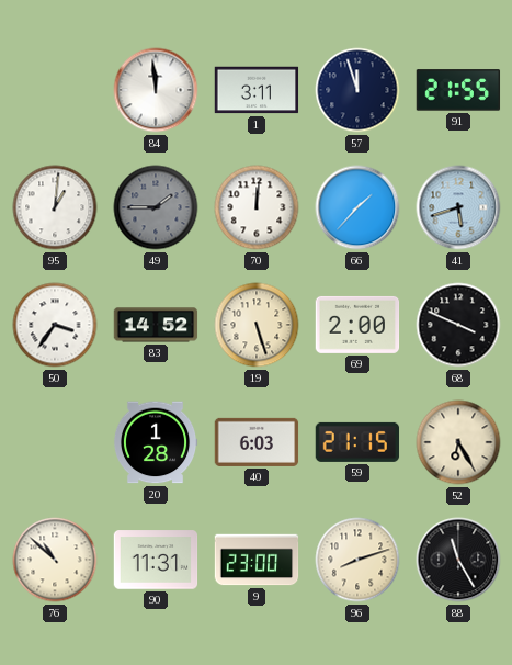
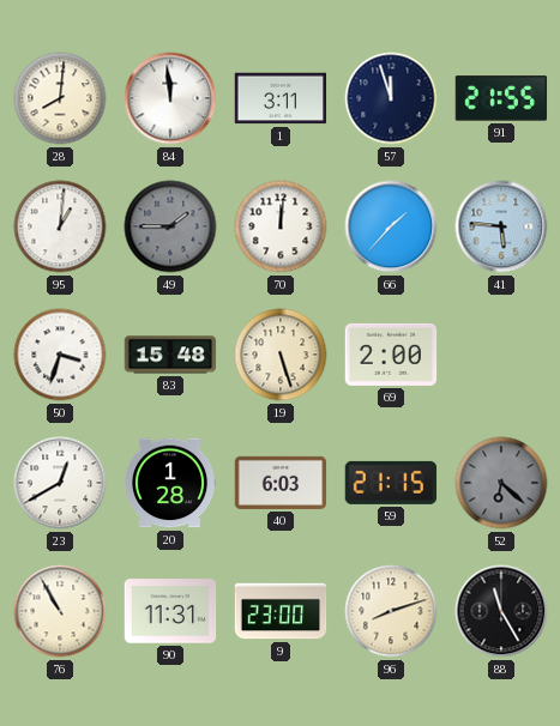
28: none -> 8:01
41: 5:42 -> 5:46
50: 3:36 -> 3:33
83: 14:52 -> 15:48
68: 3:49 -> none
23: none -> 12:40
52: 6:25 -> 6:22
52 dial: cream -> grey
76: 10:52 -> 10:55
